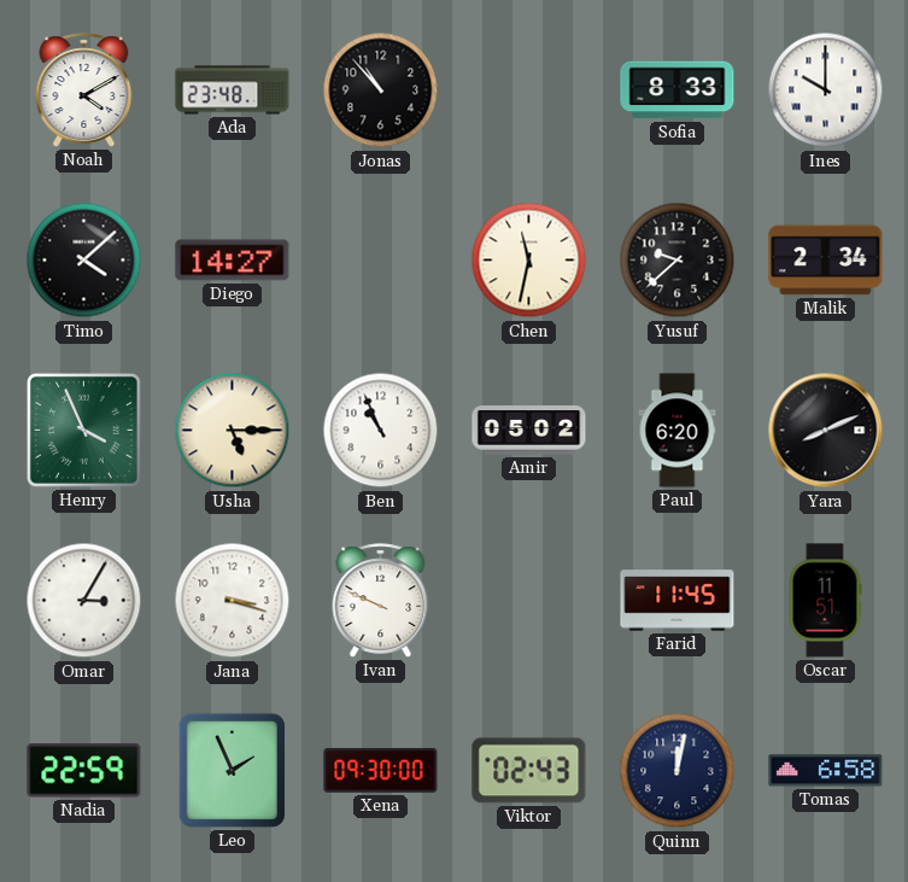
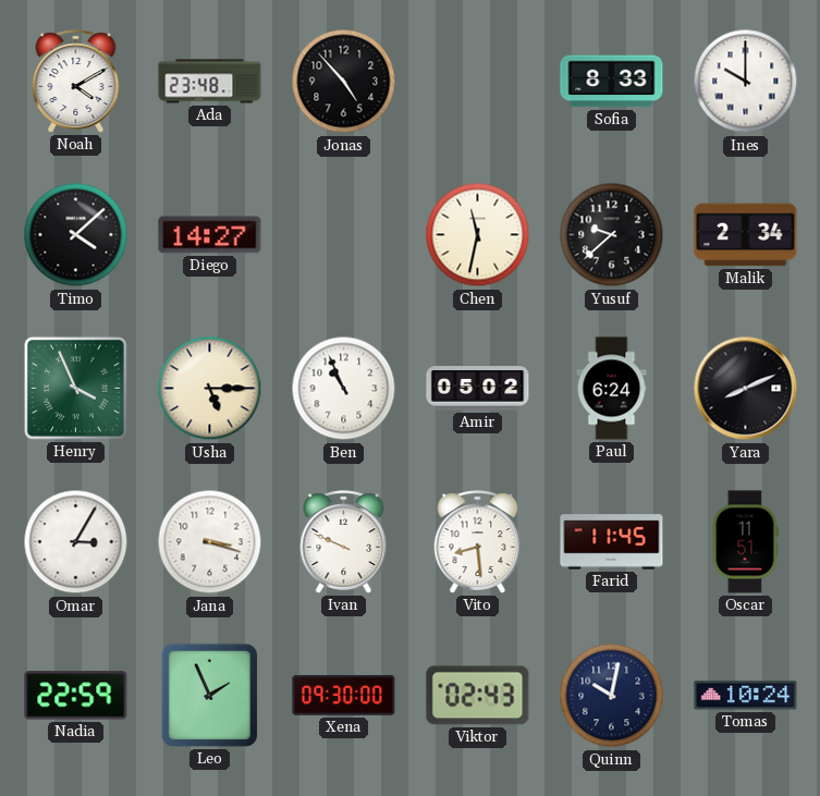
Jonas: 10:53 -> 4:53
Paul: 6:20 -> 6:24
Vito: none -> 8:29
Quinn: 12:02 -> 10:02
Tomas: 6:58 -> 10:24
